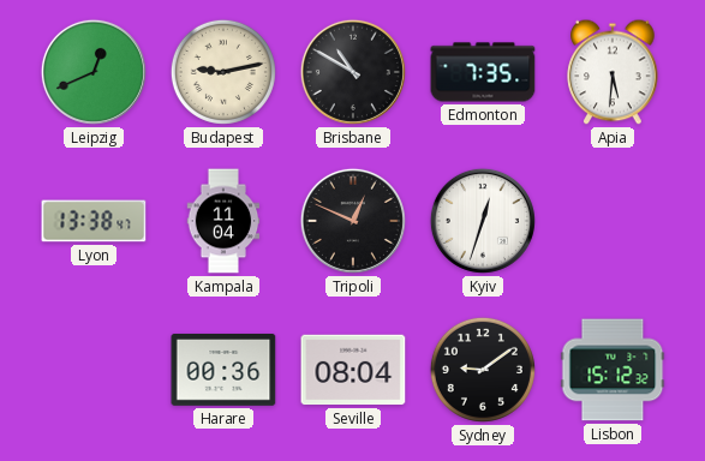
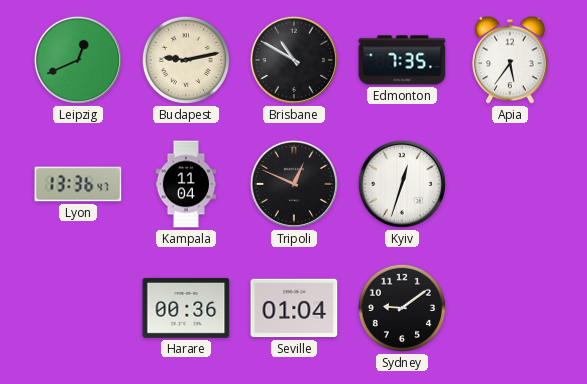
Apia: 5:31 -> 5:36
Lyon: 13:38 -> 13:36
Seville: 08:04 -> 01:04
Lisbon: 15:12 -> none
